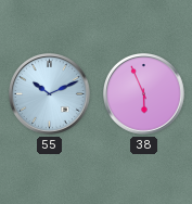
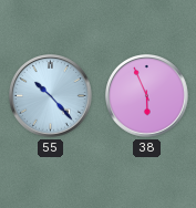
55: 10:11 -> 10:23
